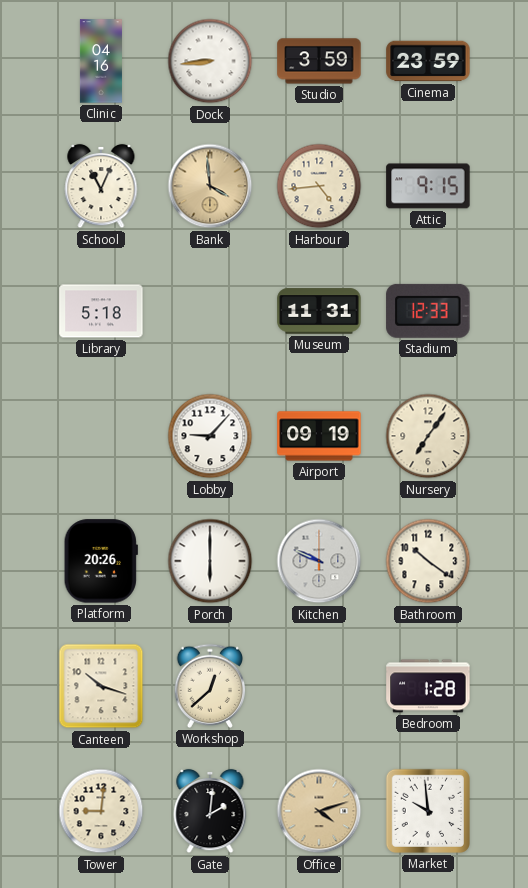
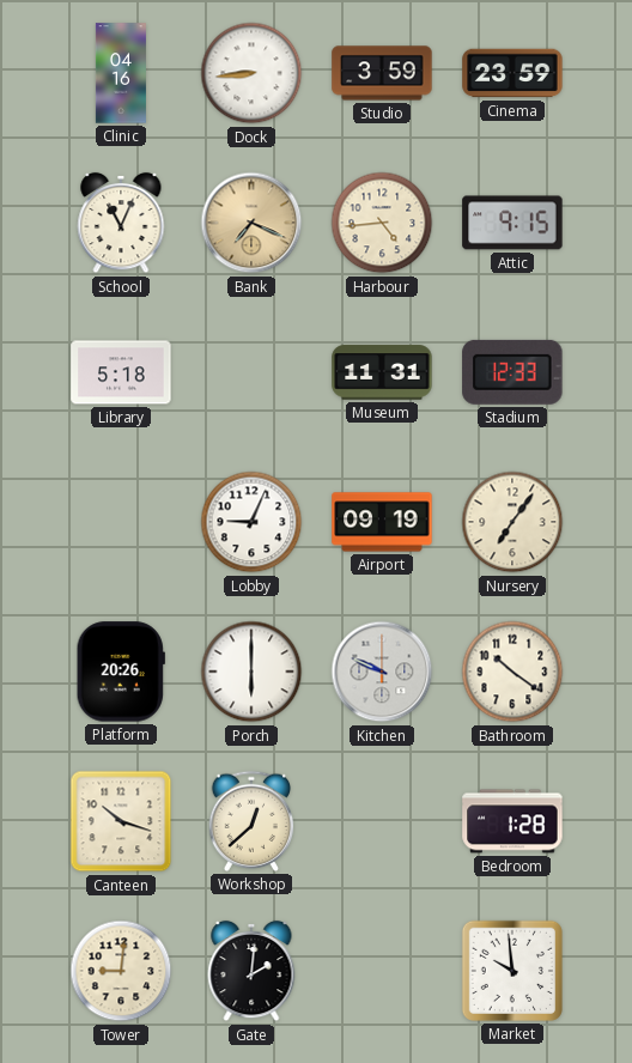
Bank: 3:59 -> 7:19
Lobby: 9:07 -> 9:04
Office: 4:12 -> none
